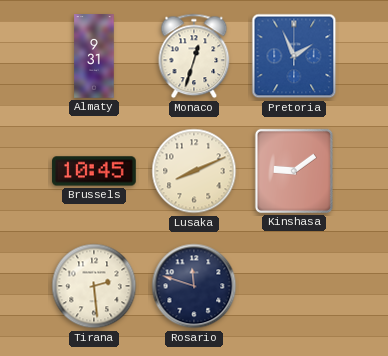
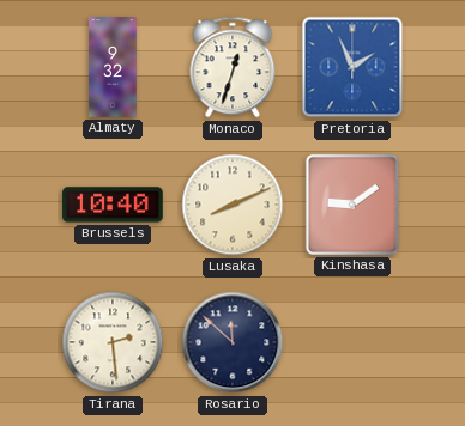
Almaty: 9:31 -> 9:32
Brussels: 10:45 -> 10:40
Rosario: 11:48 -> 11:52
